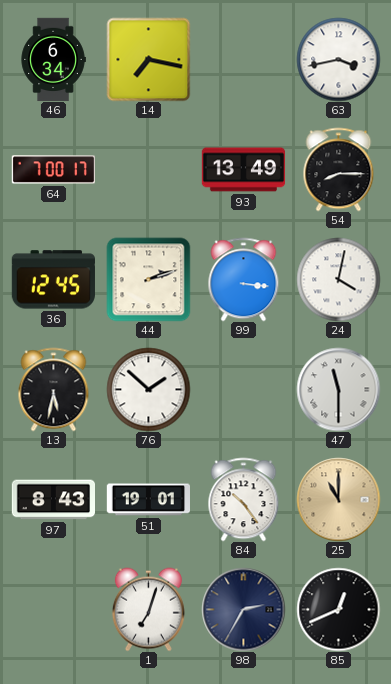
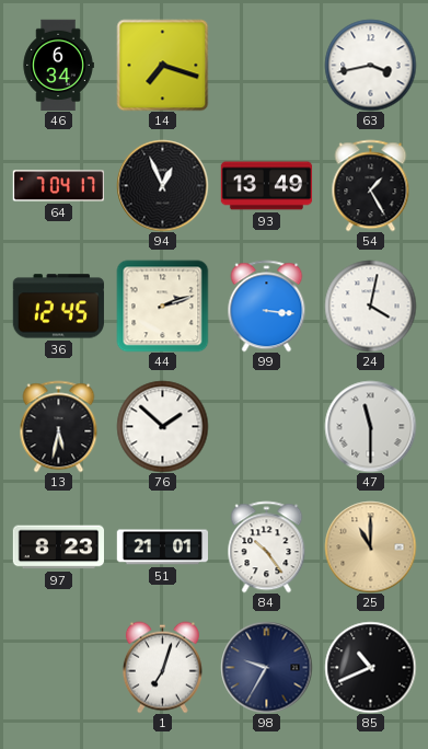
14: 7:17 -> 7:18
64: 7:00 -> 7:04
94: none -> 12:56
54: 8:15 -> 1:25
97: 8:43 -> 8:23
51: 19:01 -> 21:01
98: 2:35 -> 9:35
85: 12:41 -> 10:41
